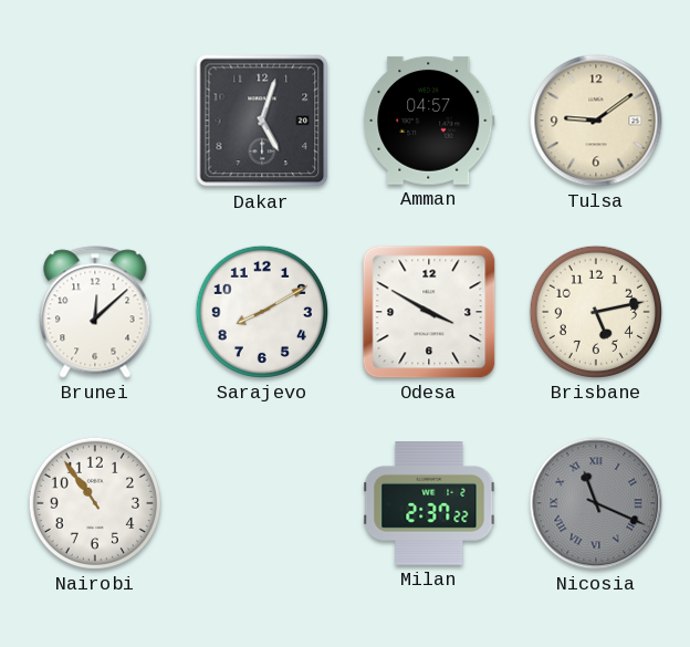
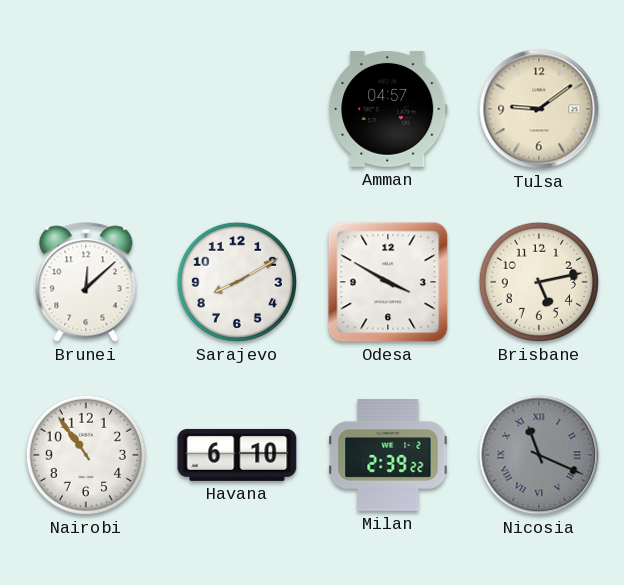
Dakar: 5:03 -> none
Havana: none -> 6:10
Milan: 2:37 -> 2:39
